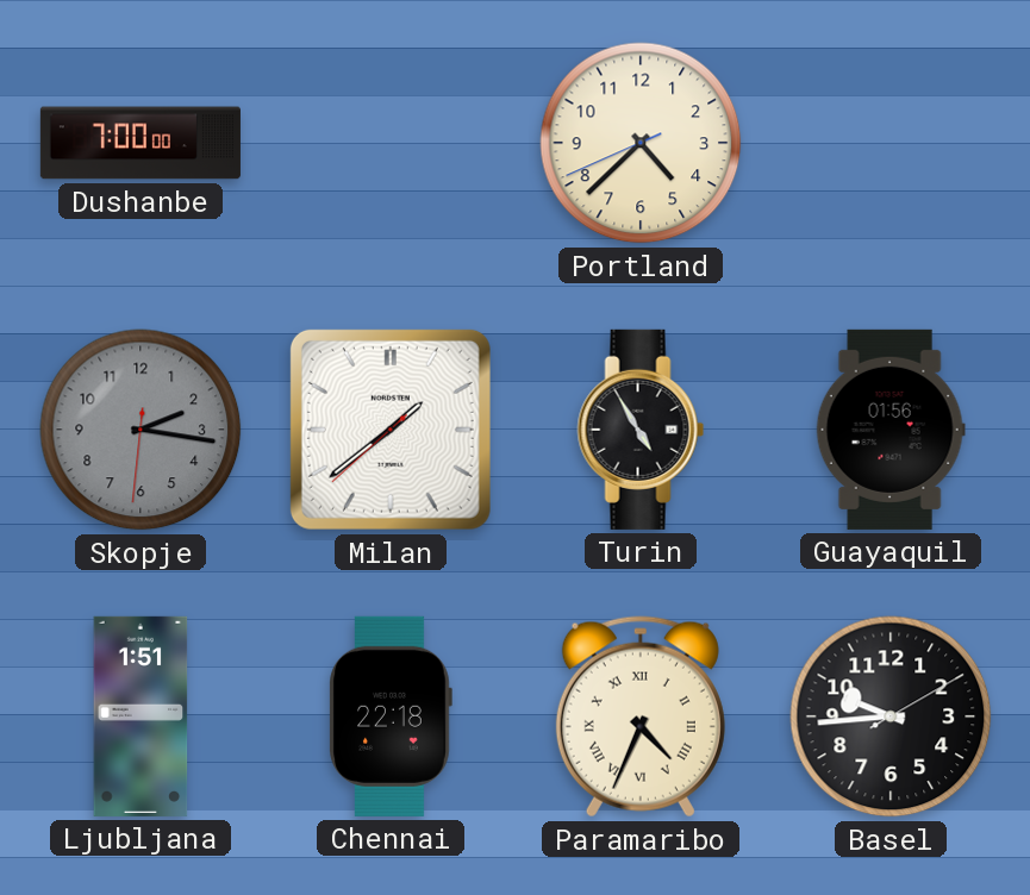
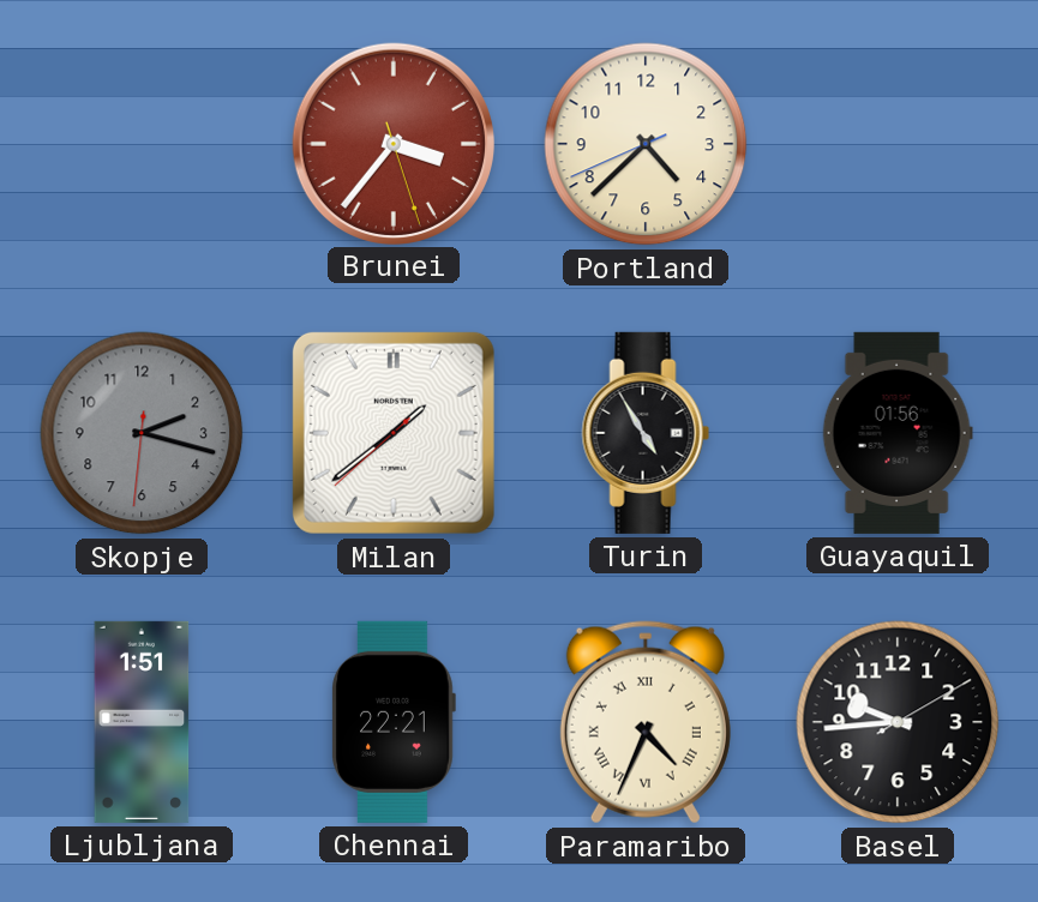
Dushanbe: 7:00 -> none
Brunei: none -> 3:36
Skopje: 2:16 -> 2:17
Chennai: 22:18 -> 22:21
